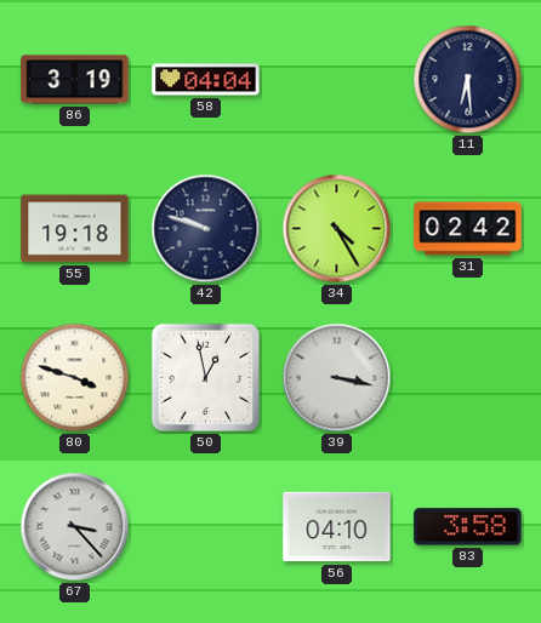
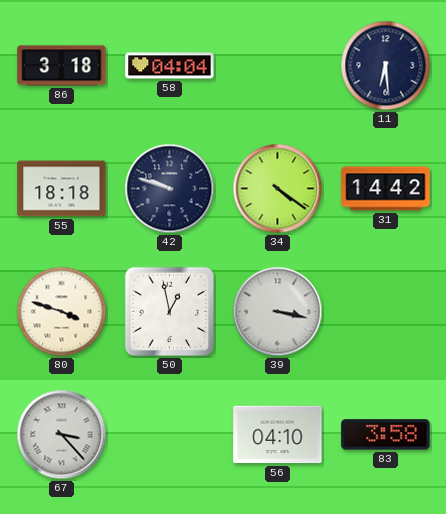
86: 3:19 -> 3:18
55: 19:18 -> 18:18
34: 4:25 -> 4:21
31: 02:42 -> 14:42
